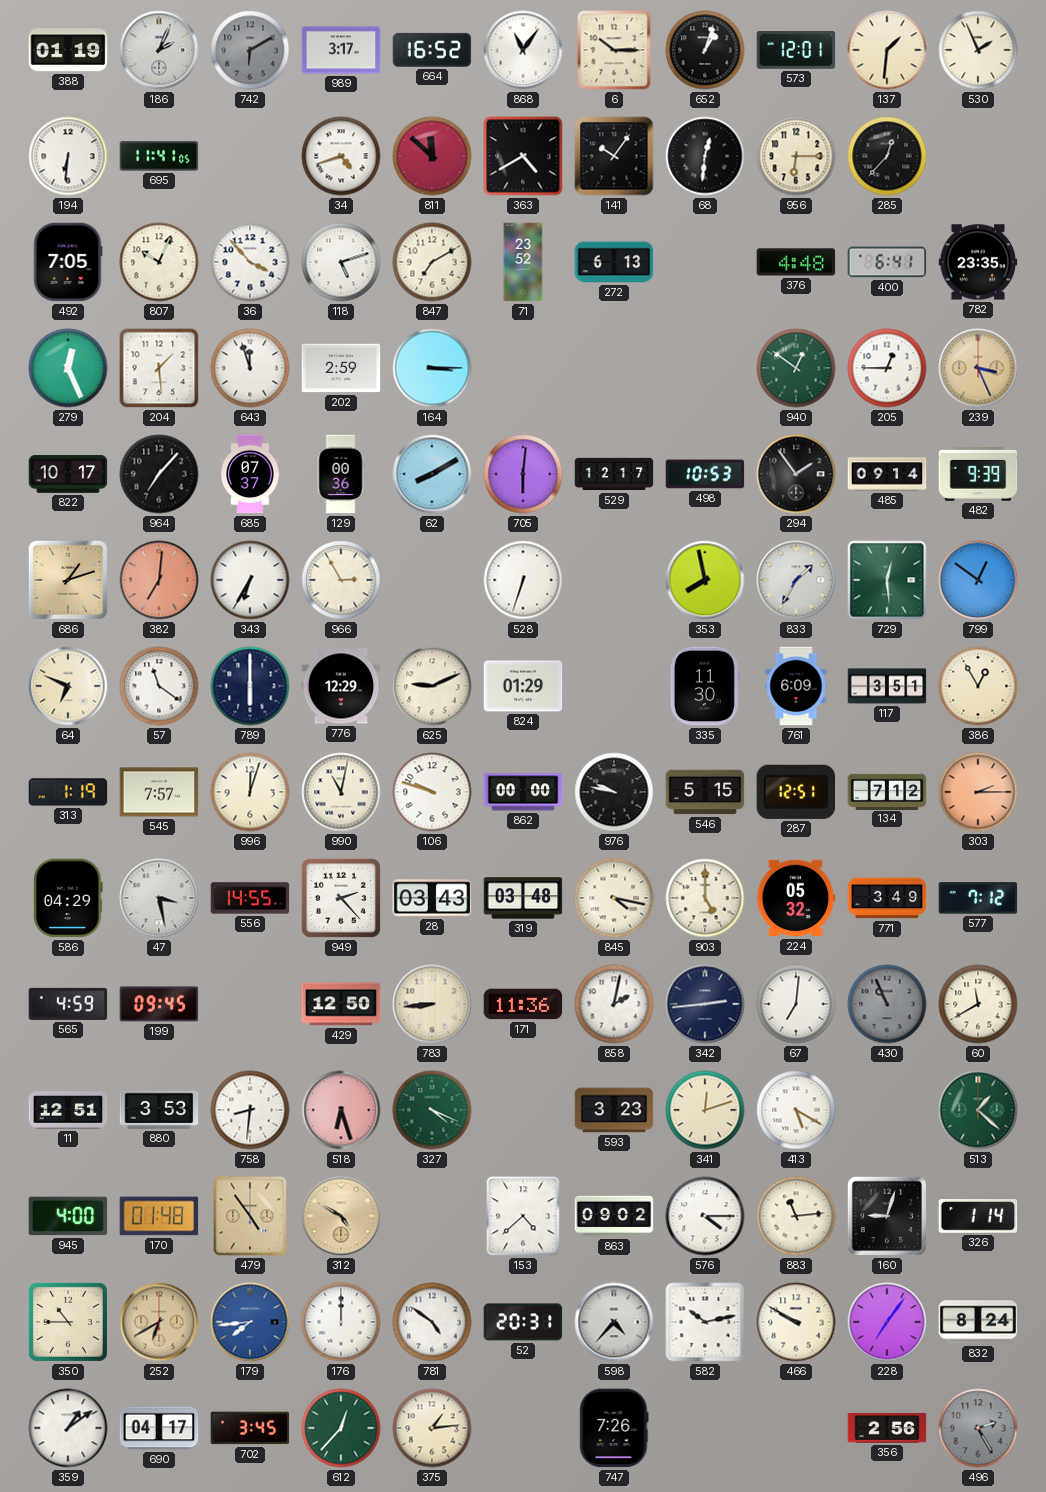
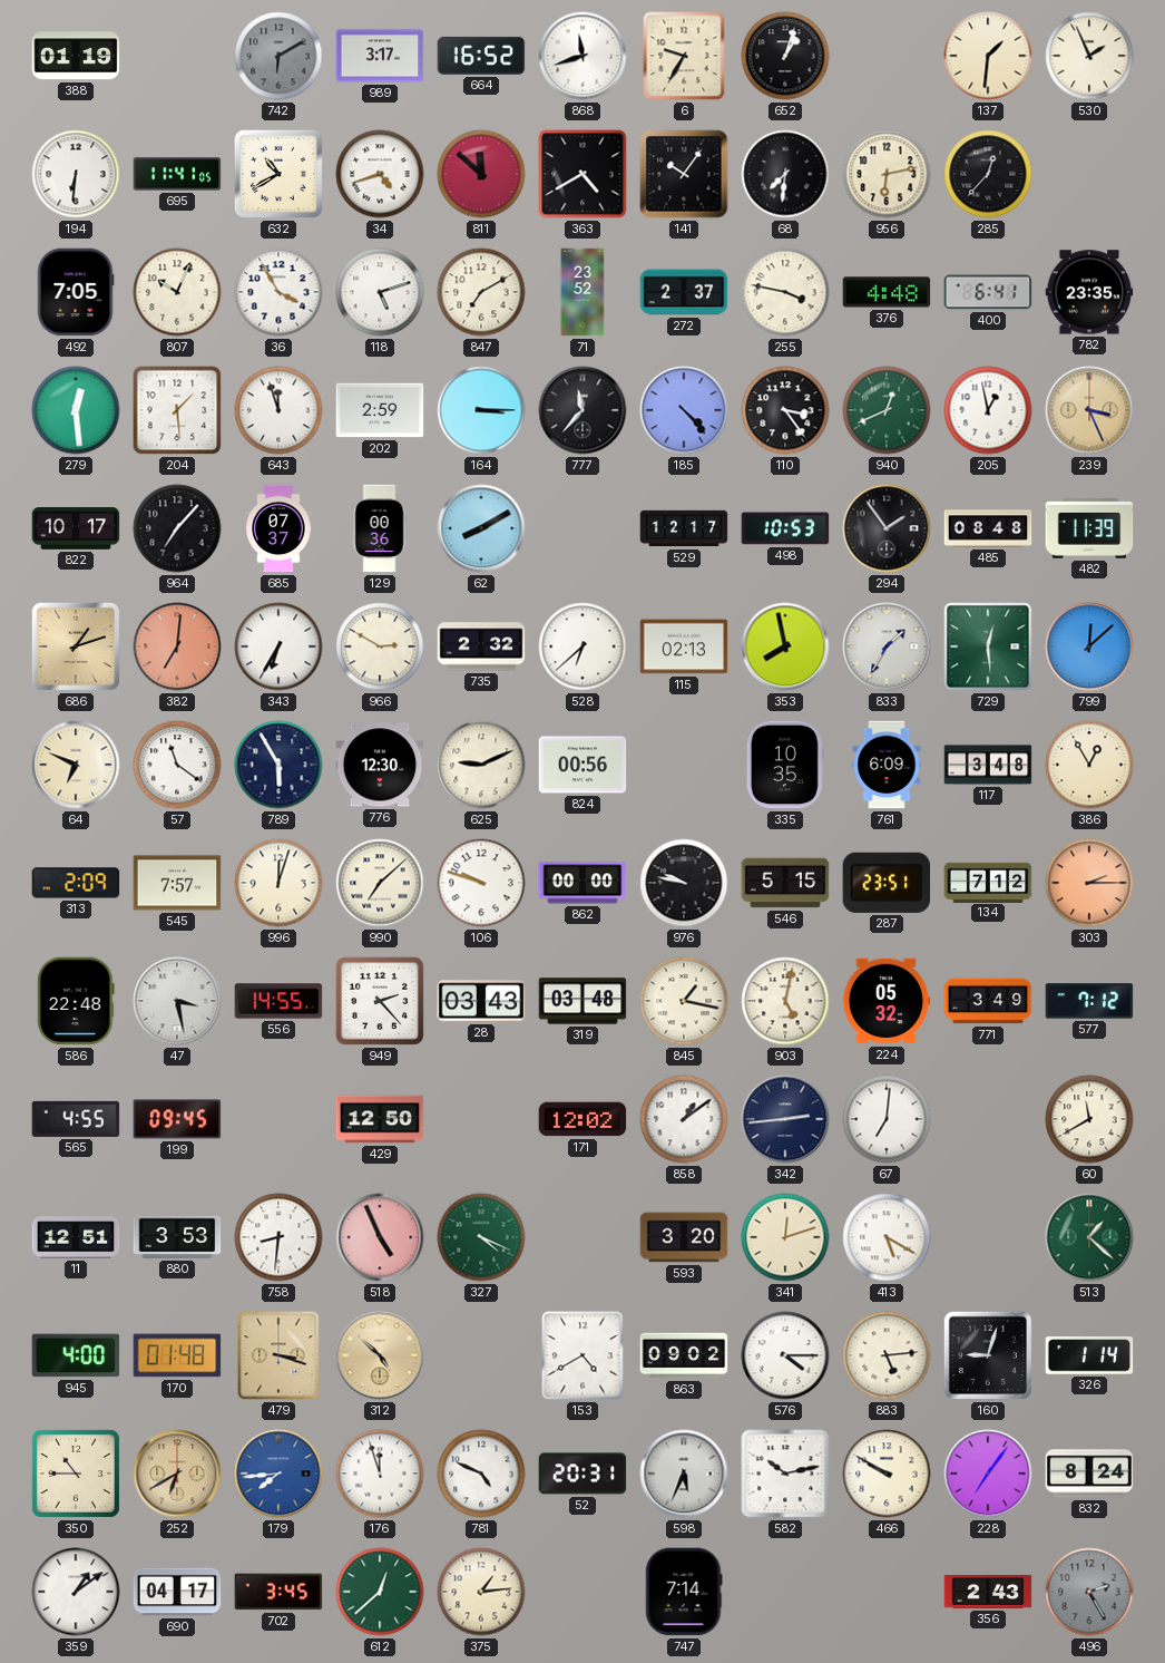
186: 2:04 -> none
868: 11:06 -> 11:42
6: 10:15 -> 9:35
573: 12:01 -> none
632: none -> 10:40
68: 12:31 -> 7:31
956: 6:15 -> 6:13
36: 3:53 -> 3:55
272: 6:13 -> 2:37
255: none -> 3:47
279: 12:26 -> 12:29
777: none -> 11:37
185: none -> 4:23
110: none -> 3:24
940: 12:51 -> 12:41
205: 12:45 -> 12:58
705: 6:01 -> none
485: 09:14 -> 08:48
482: 9:39 -> 11:39
966: 2:55 -> 2:50
735: none -> 2:32
528: 6:33 -> 6:38
115: none -> 02:13
799: 12:51 -> 12:08
789: 6:00 -> 5:55
776: 12:29 -> 12:30
824: 01:29 -> 00:56
335: 11:30 -> 10:35
117: 3:51 -> 3:48
313: 1:19 -> 2:09
990: 11:02 -> 7:08
287: 12:51 -> 23:51
586: 04:29 -> 22:48
845: 4:17 -> 1:17
903: 5:00 -> 5:02
565: 4:59 -> 4:55
783: 8:44 -> none
171: 11:36 -> 12:02
858: 2:02 -> 1:09
430: 10:56 -> none
518: 6:27 -> 4:56
593: 3:23 -> 3:20
479: 4:54 -> 3:18
312: 4:50 -> 4:52
153: 4:38 -> 4:40
883: 11:14 -> 5:14
176: 12:00 -> 11:57
781: 4:51 -> 4:49
598: 4:37 -> 5:34
612: 12:37 -> 12:38
747: 7:26 -> 7:14
356: 2:56 -> 2:43
